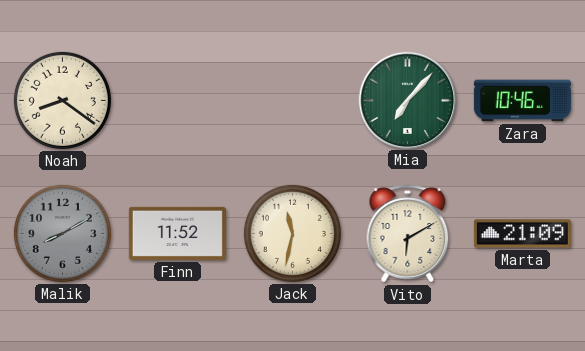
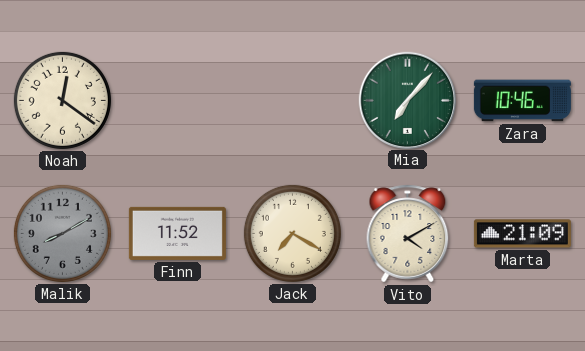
Noah: 8:21 -> 12:21
Jack: 11:32 -> 7:20
Vito: 6:10 -> 4:10
